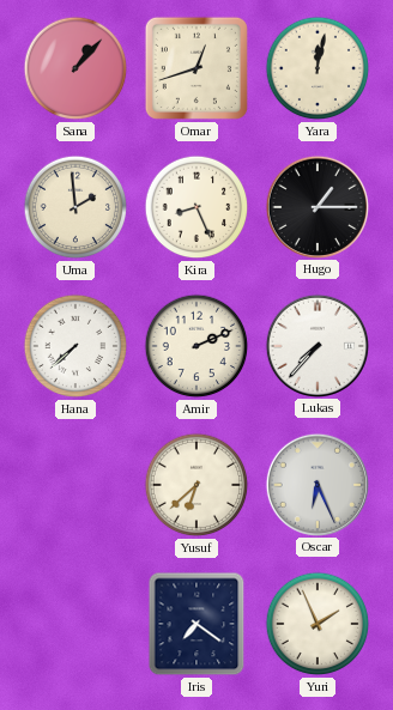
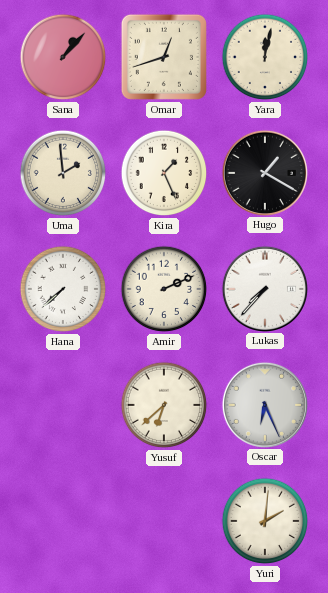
Kira: 8:26 -> 1:26
Hugo: 1:15 -> 1:20
Iris: 7:21 -> none
Yuri: 1:56 -> 2:01
